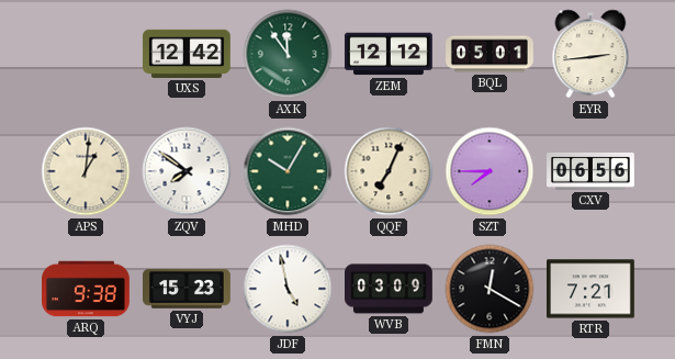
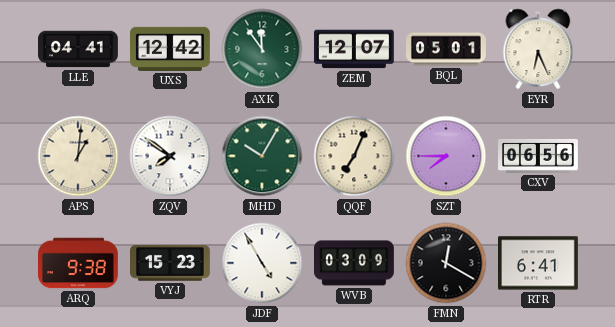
LLE: none -> 04:41
ZEM: 12:12 -> 12:07
EYR: 2:44 -> 6:26
JDF: 4:58 -> 4:55
RTR: 7:21 -> 6:41
